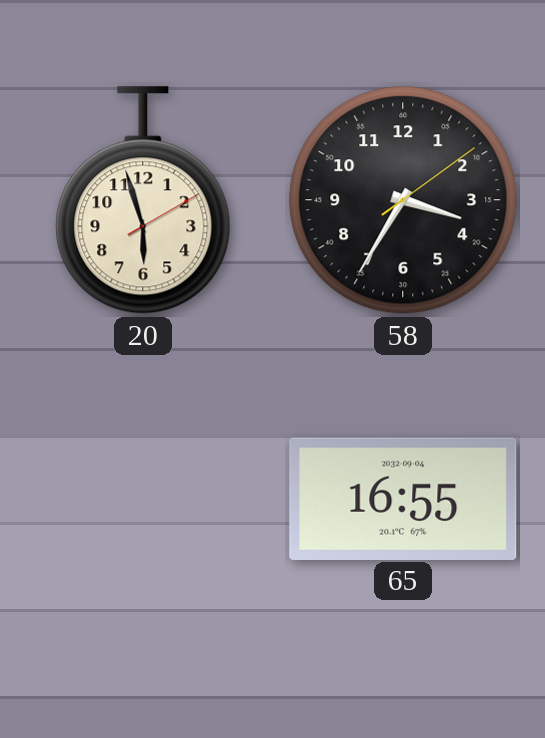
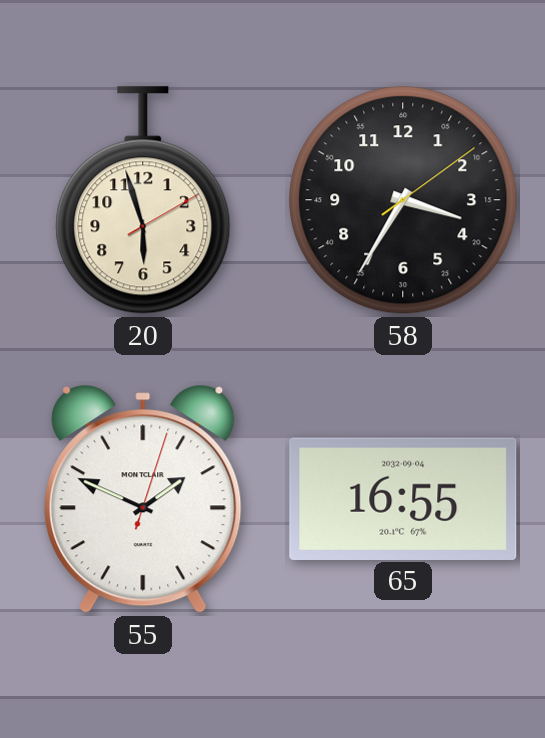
55: none -> 1:49
